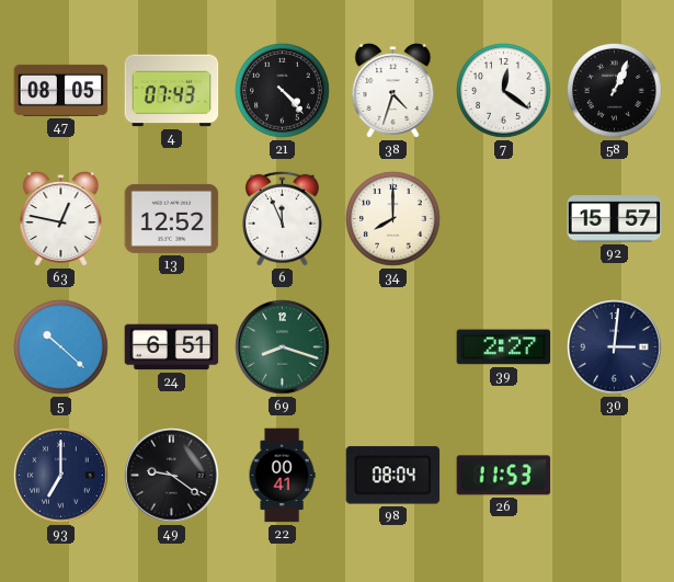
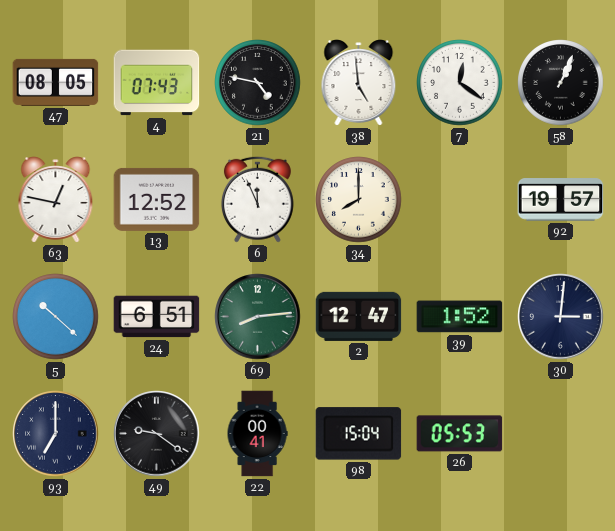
21: 4:23 -> 4:47
38: 4:33 -> 4:59
92: 15:57 -> 19:57
69: 8:18 -> 8:14
2: none -> 12:47
39: 2:27 -> 1:52
98: 08:04 -> 15:04
26: 11:53 -> 05:53
